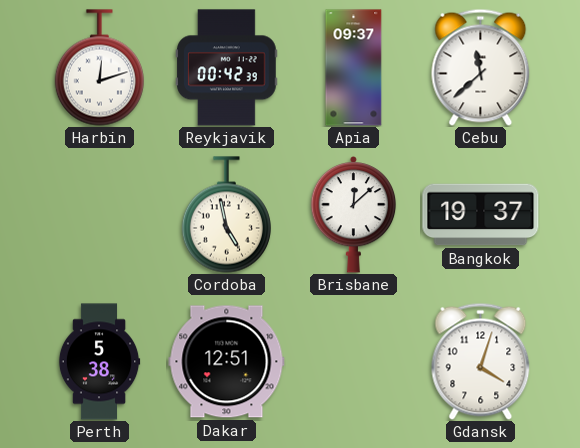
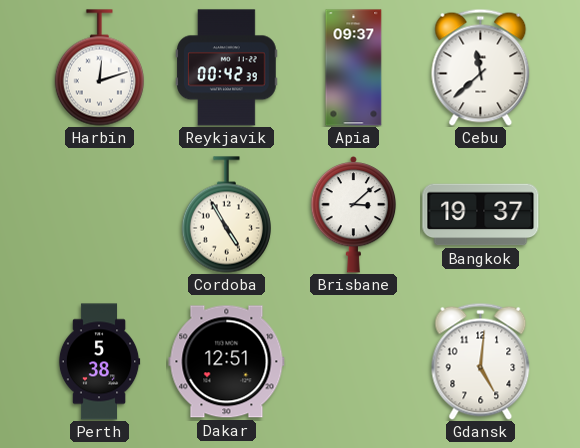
Cordoba: 4:58 -> 4:55
Brisbane: 12:08 -> 3:08
Gdansk: 4:03 -> 5:01
